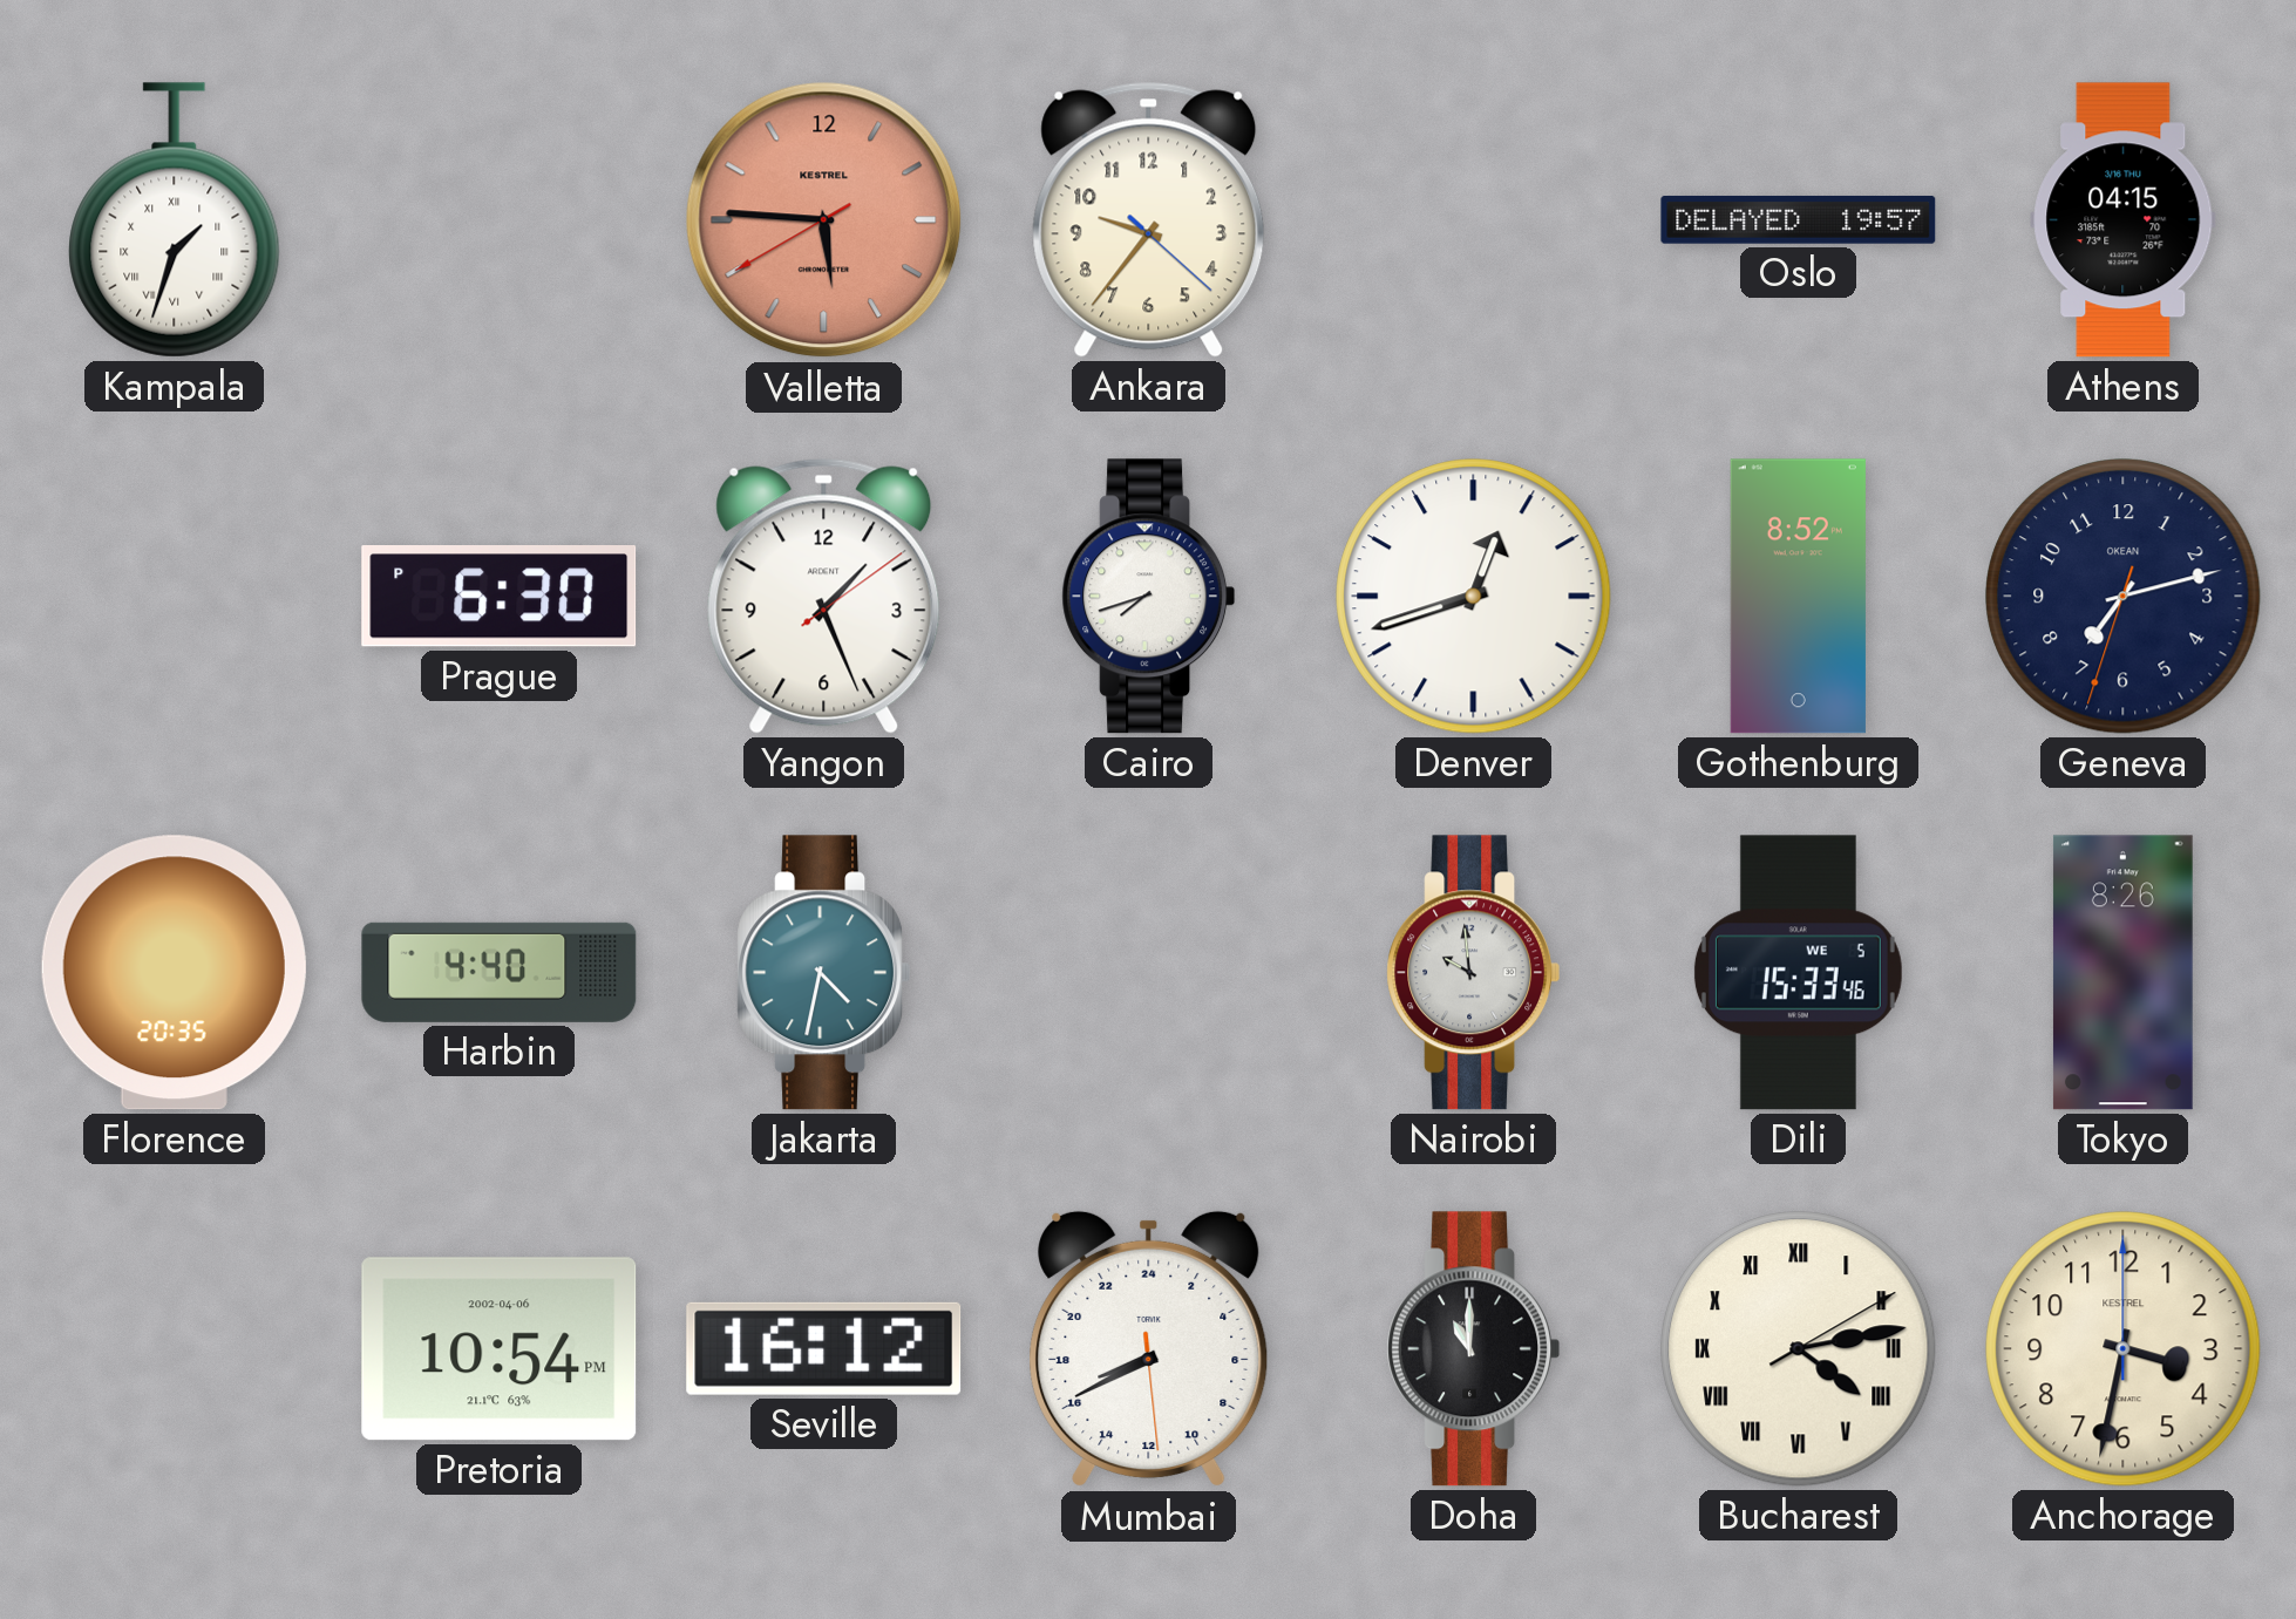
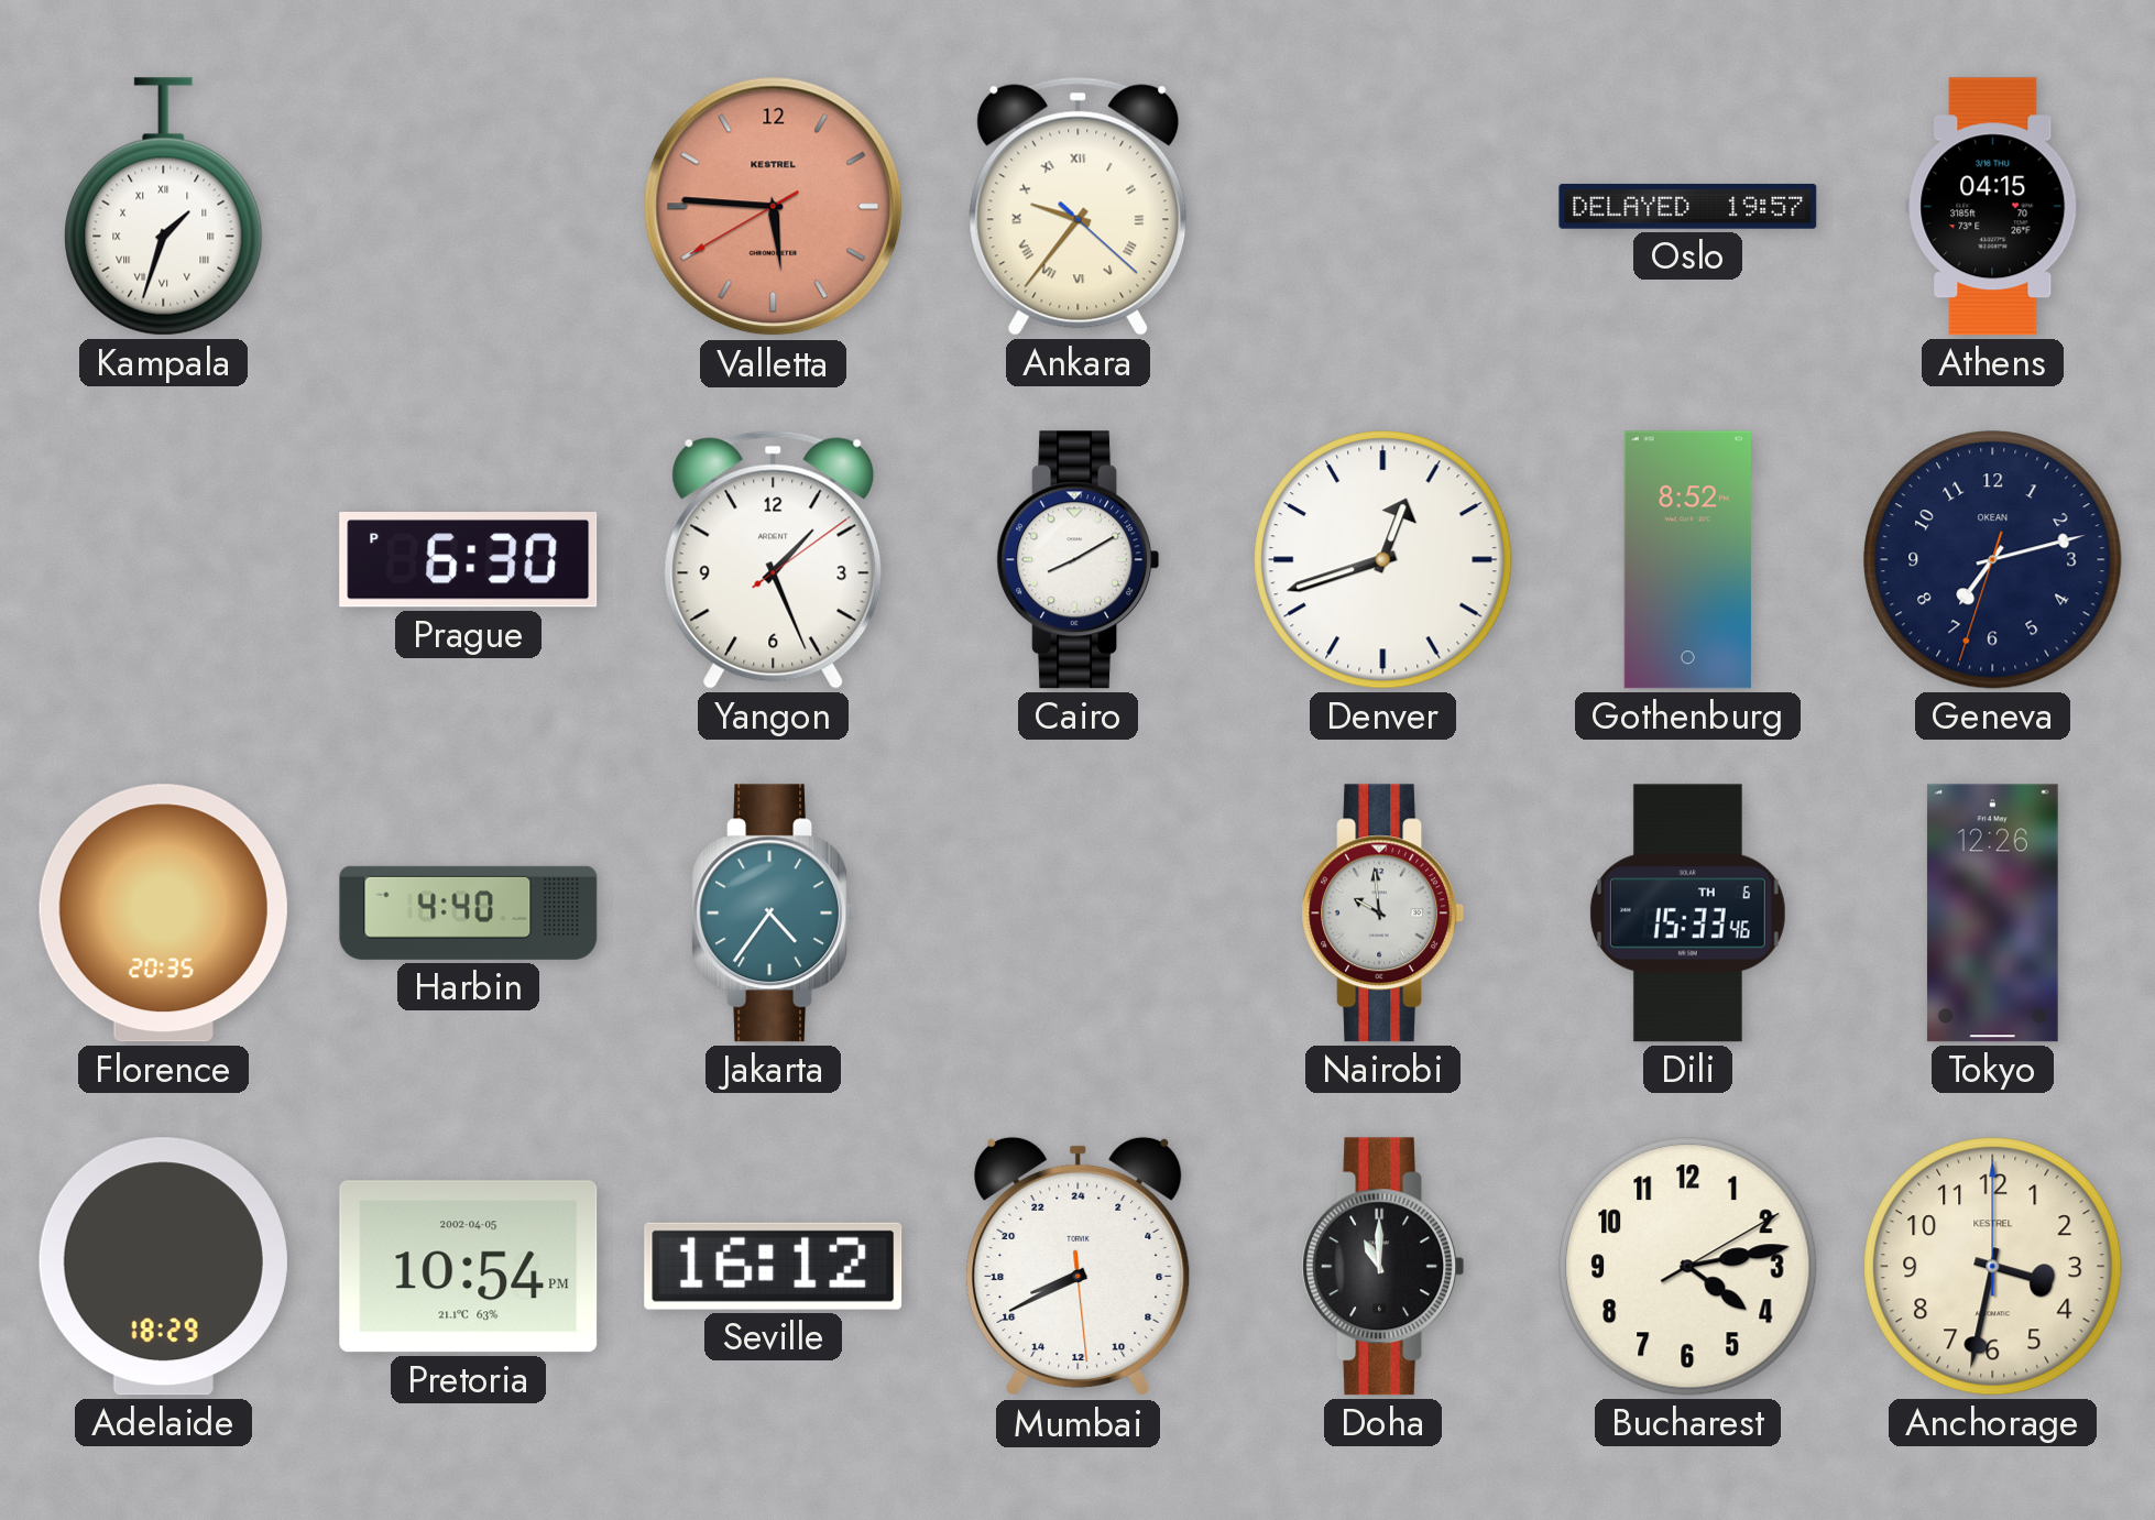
Ankara numerals: Arabic -> Roman
Cairo: 7:42 -> 8:10
Jakarta: 4:32 -> 4:36
Dili date: WE 5 -> TH 6
Tokyo: 8:26 -> 12:26
Adelaide: none -> 18:29
Pretoria date: 2002-04-06 -> 2002-04-05
Bucharest numerals: Roman -> Arabic
